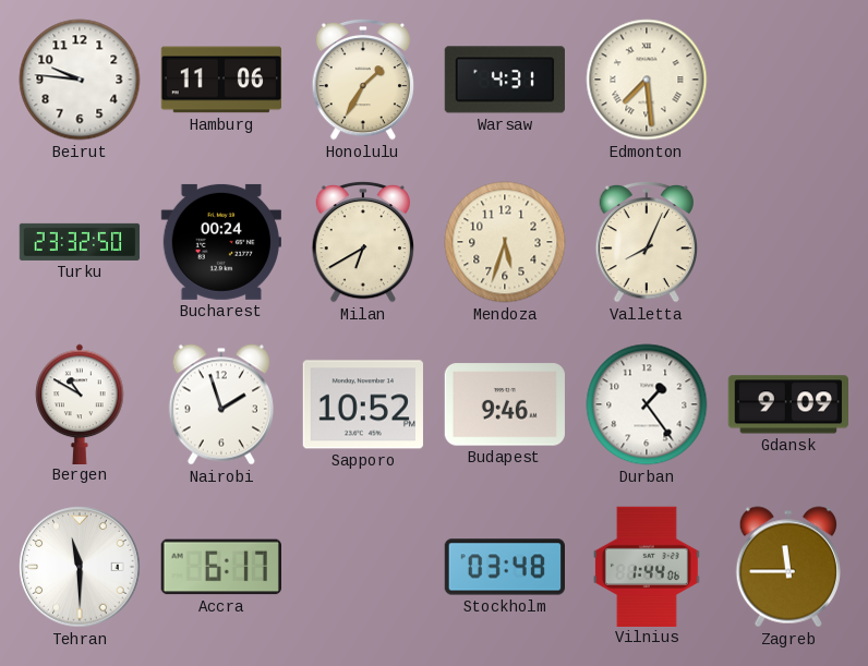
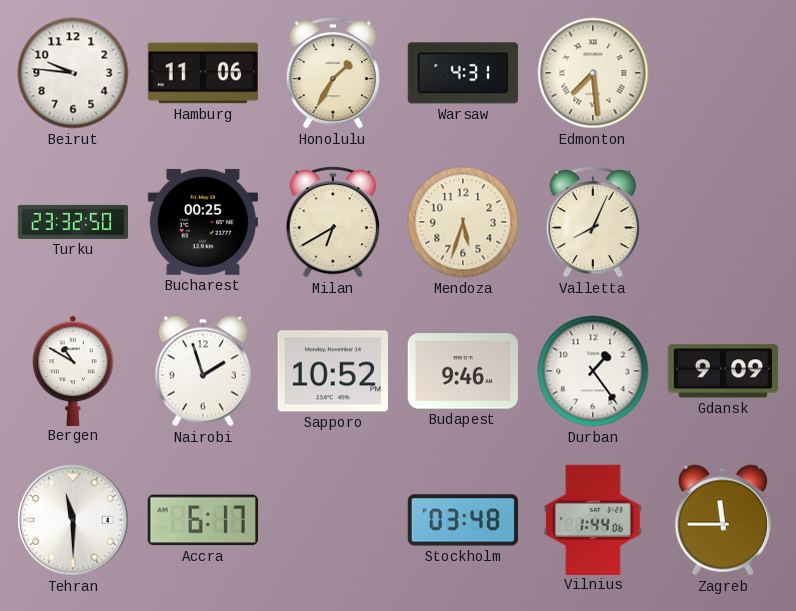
Bucharest: 00:24 -> 00:25
